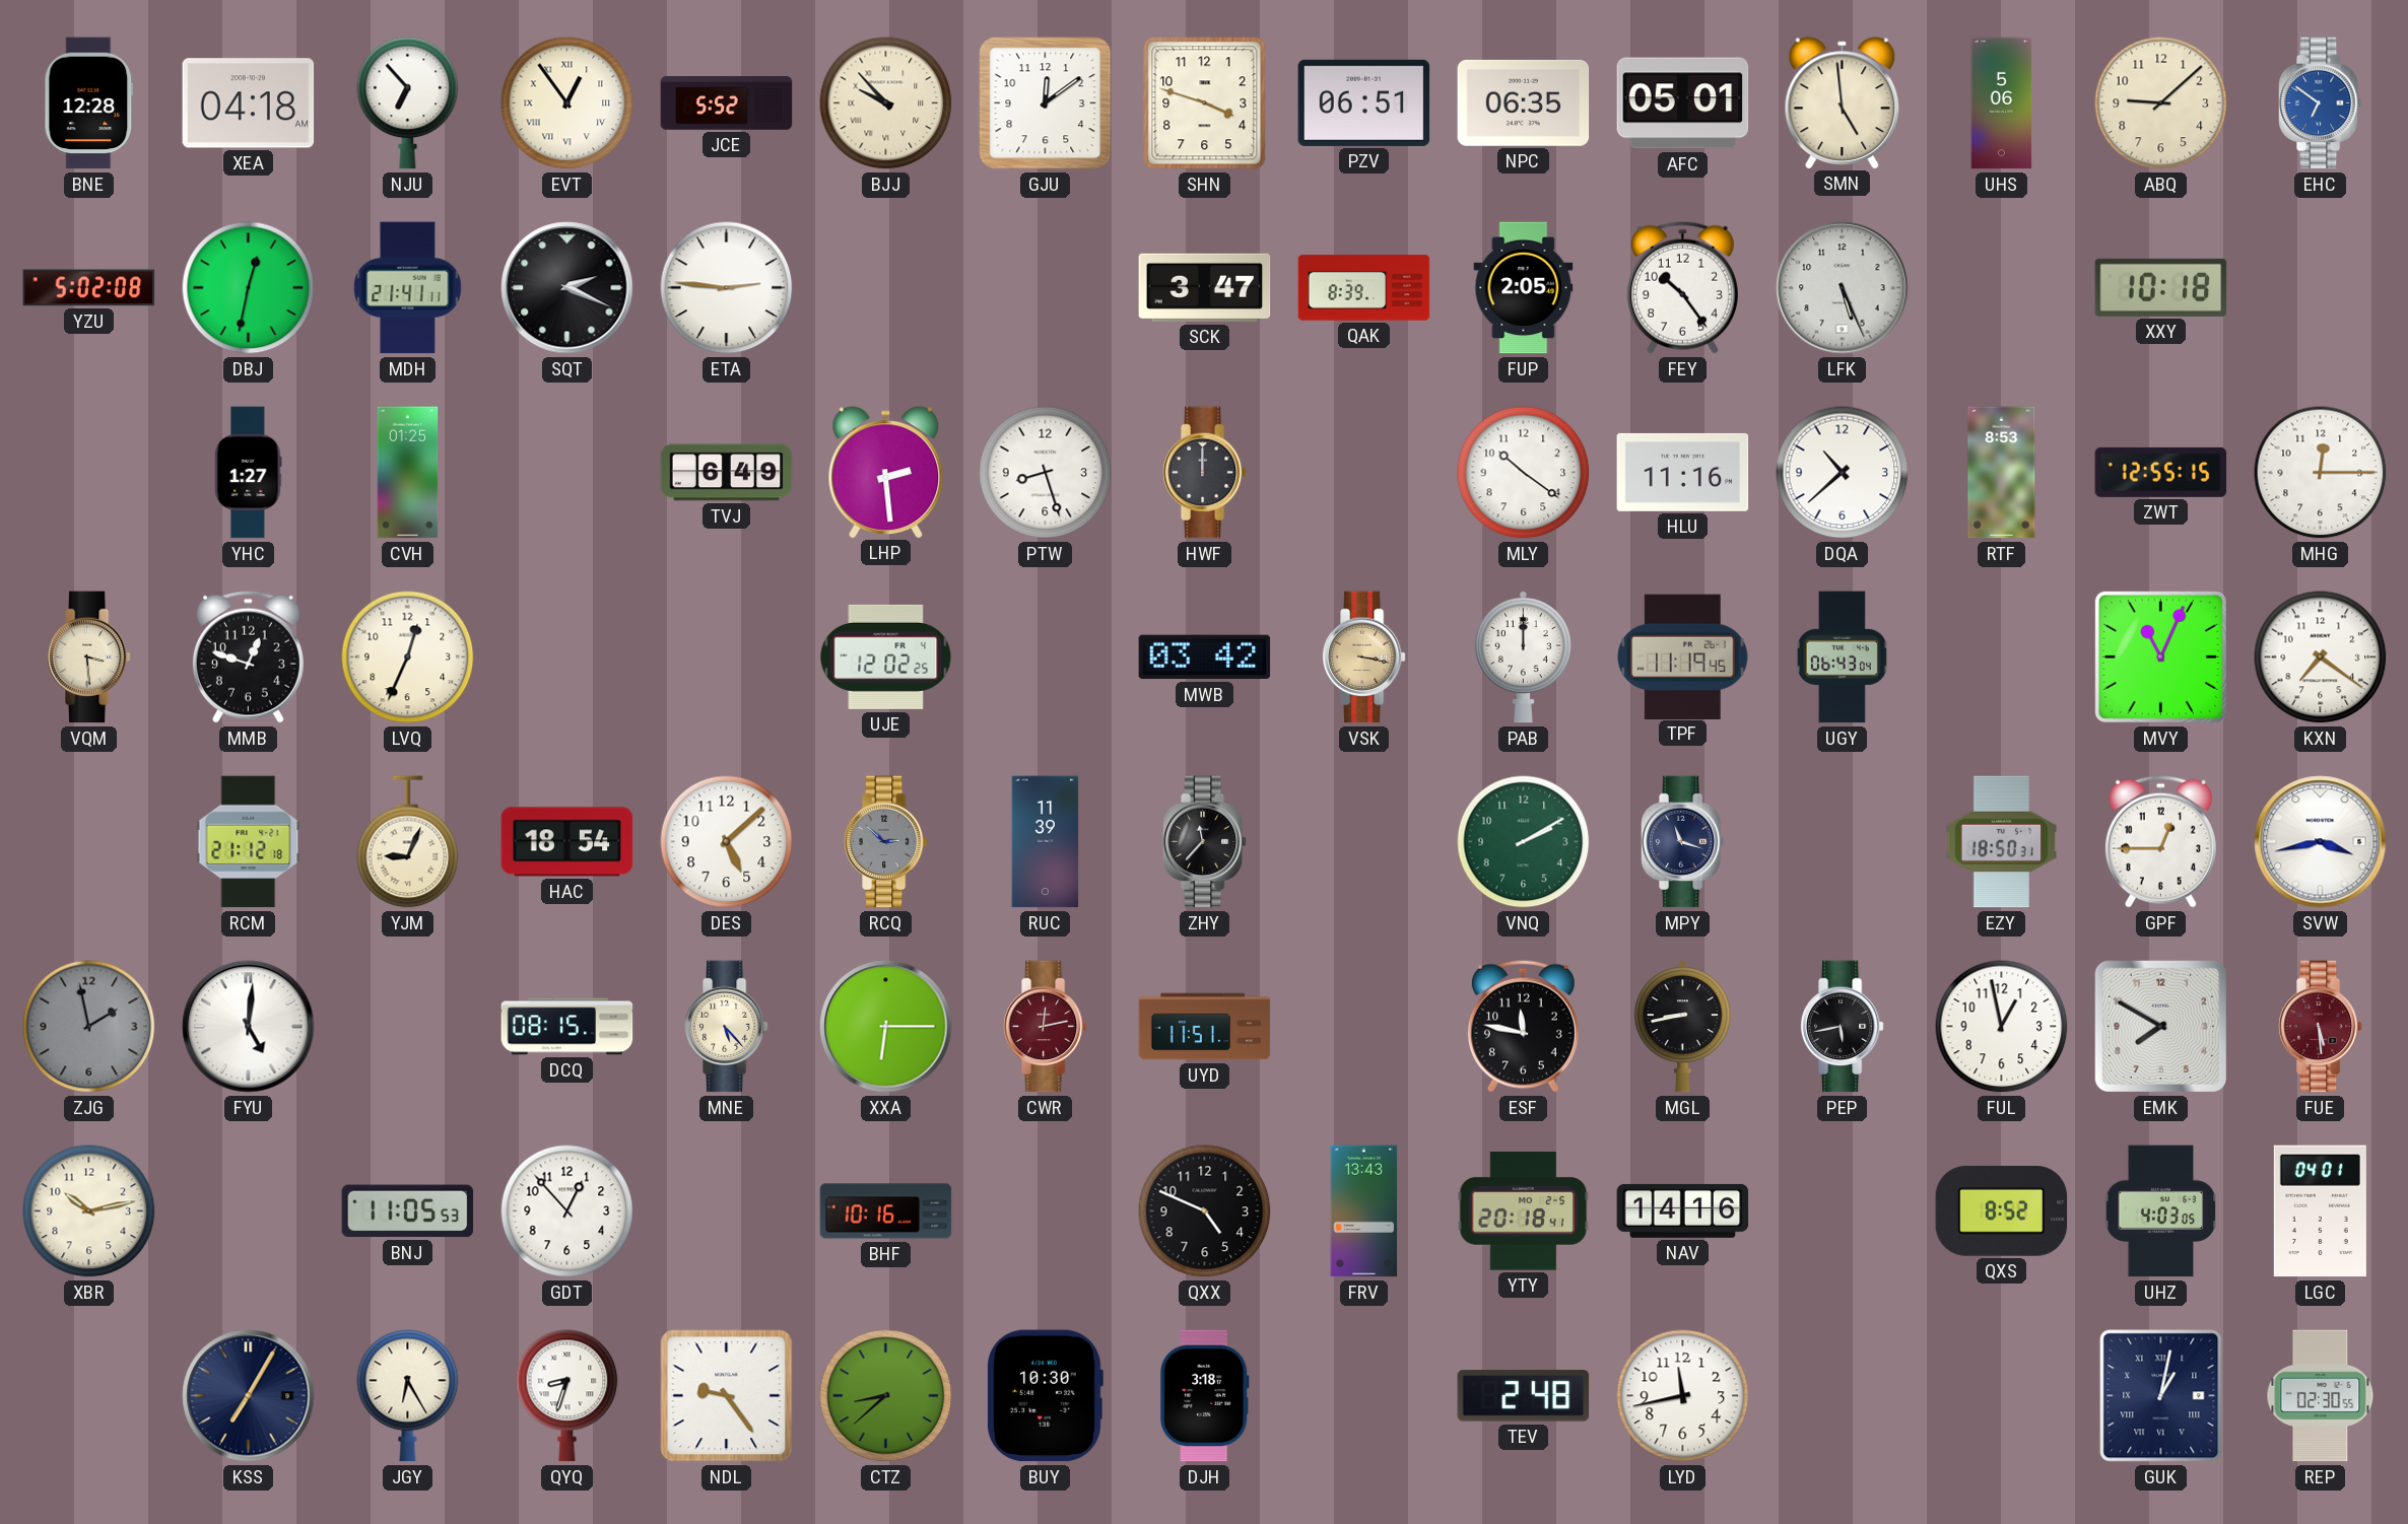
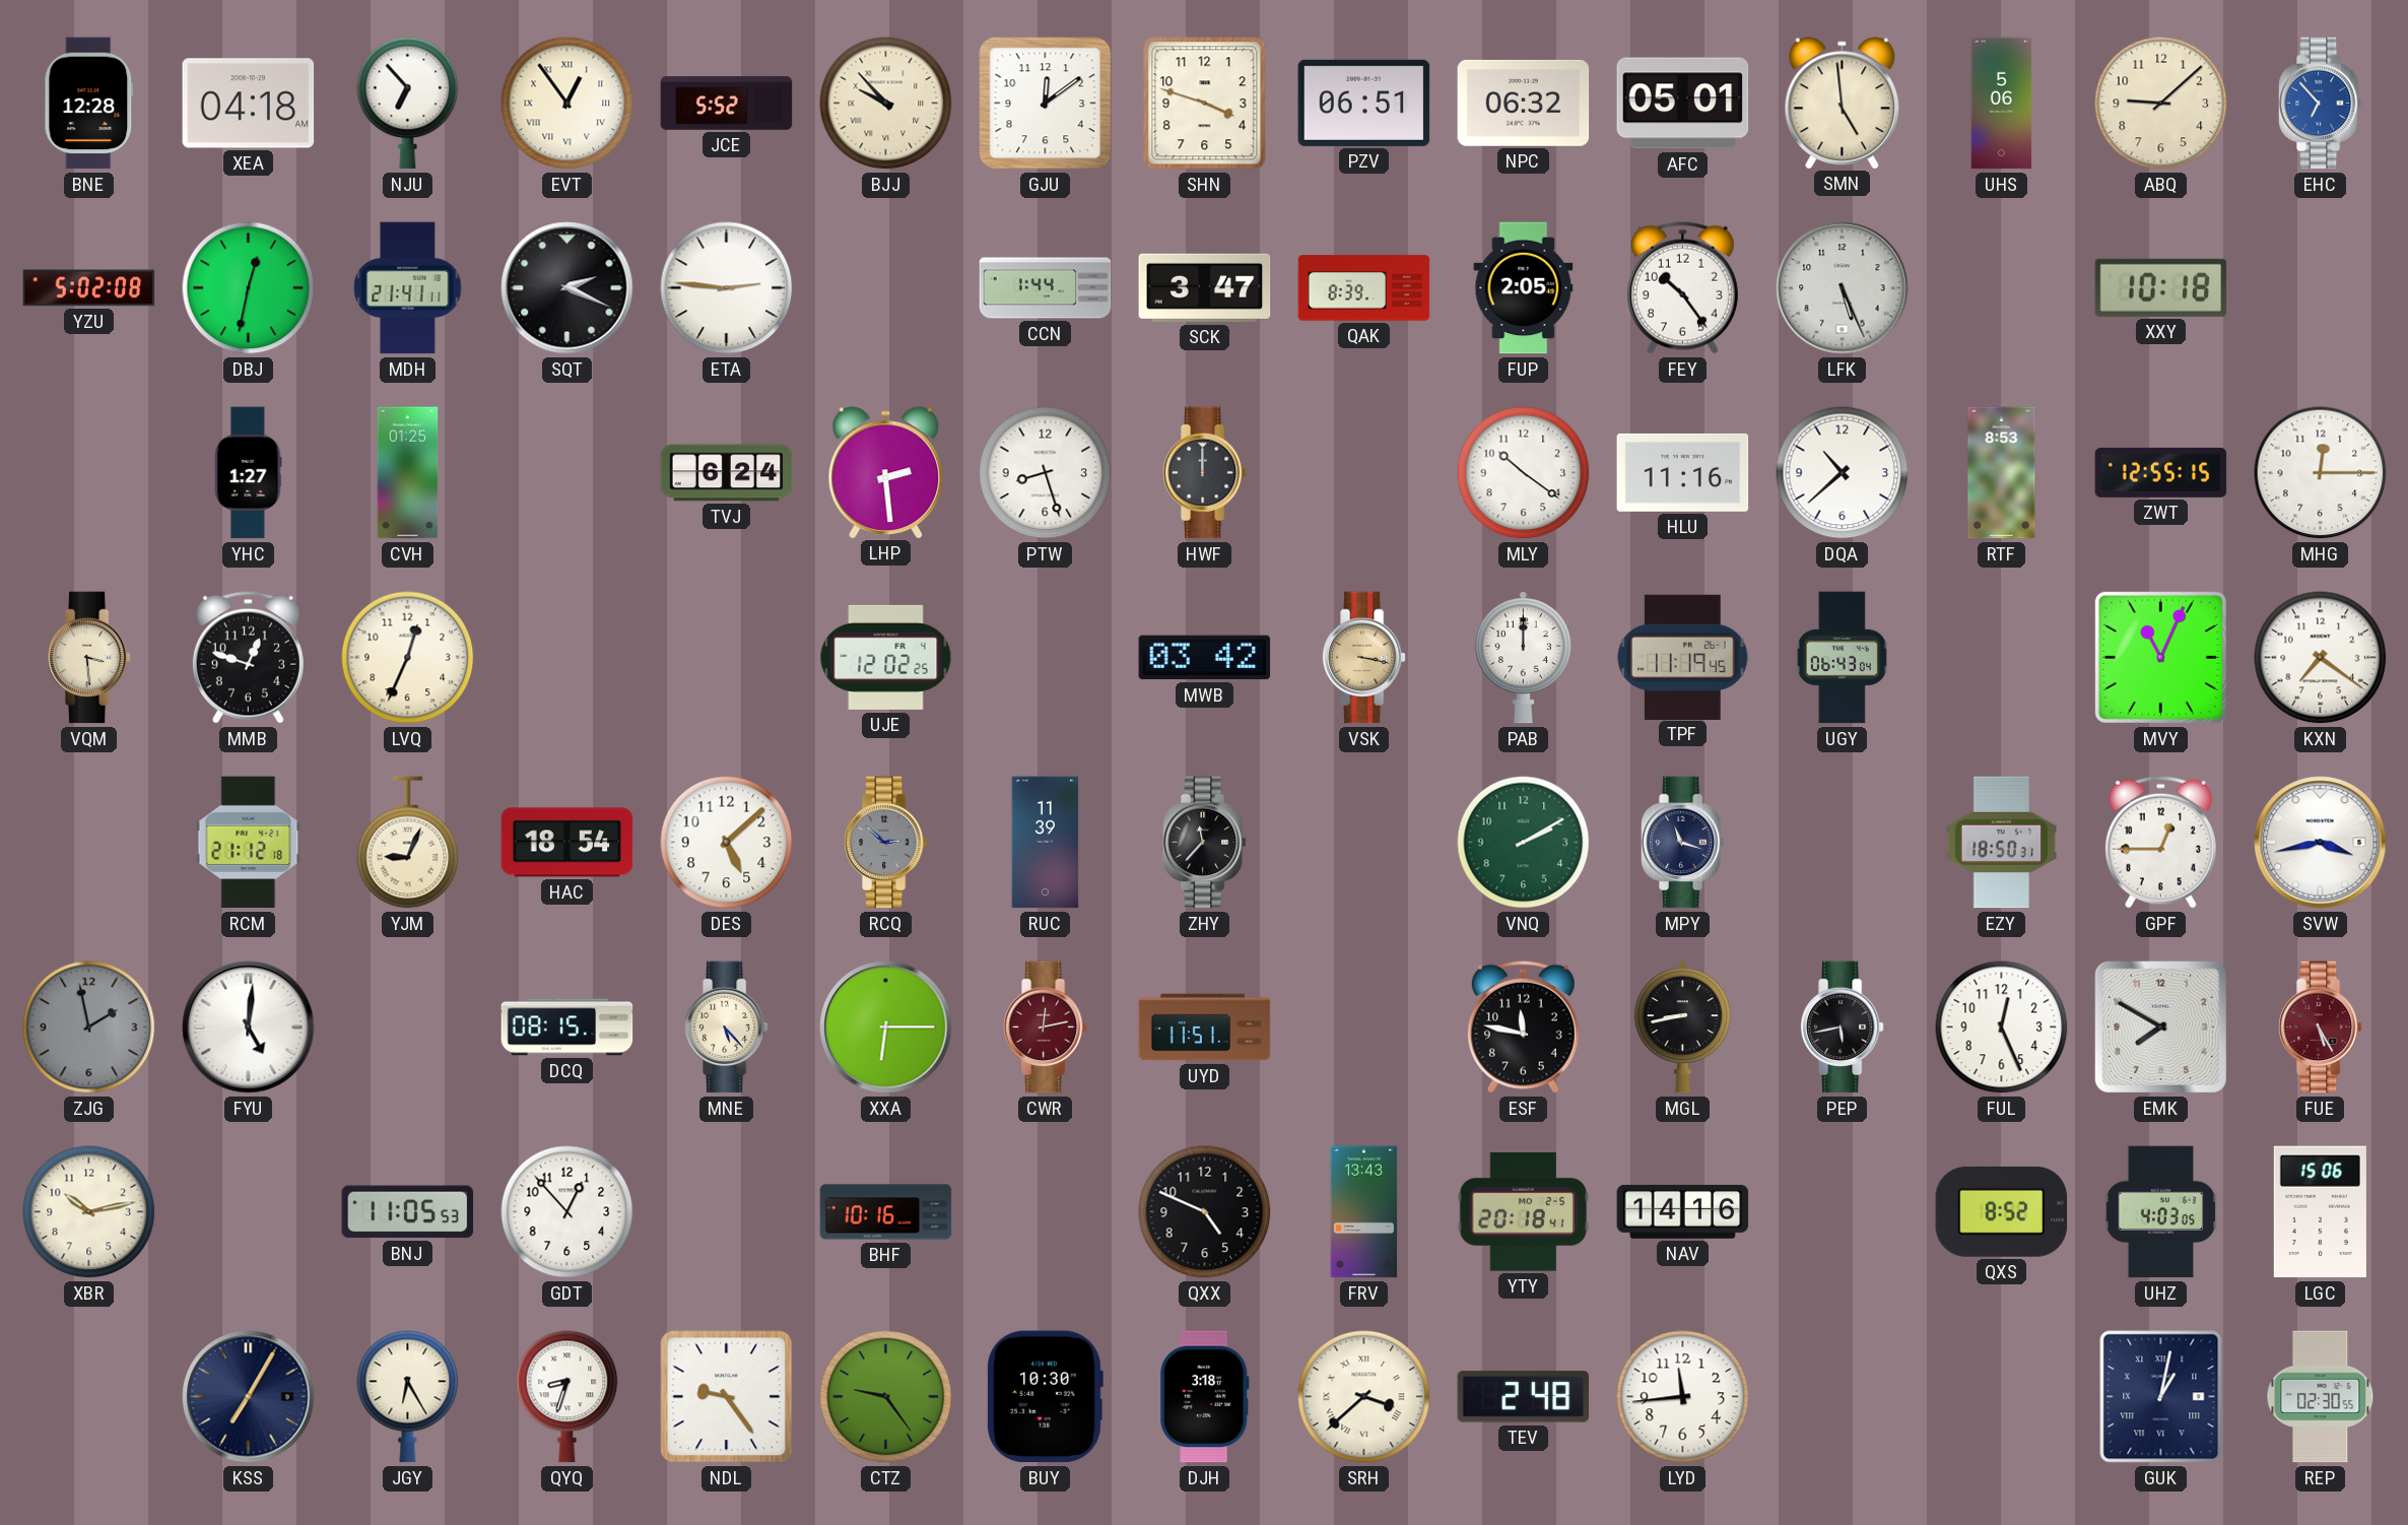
NPC: 06:35 -> 06:32
EHC: 6:51 -> 6:53
CCN: none -> 1:44
TVJ: 6:49 -> 6:24
FUL: 12:58 -> 12:26
FUE: 5:29 -> 5:25
LGC: 04:01 -> 15:06
CTZ: 8:38 -> 9:24
SRH: none -> 3:38
LYD: 11:43 -> 11:44
